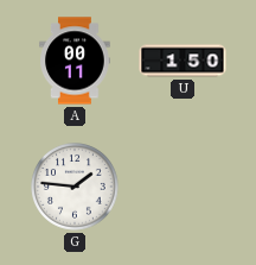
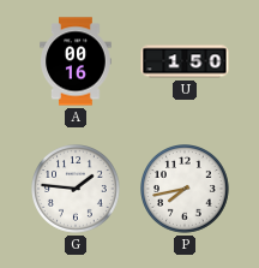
A: 00:11 -> 00:16
P: none -> 7:43
